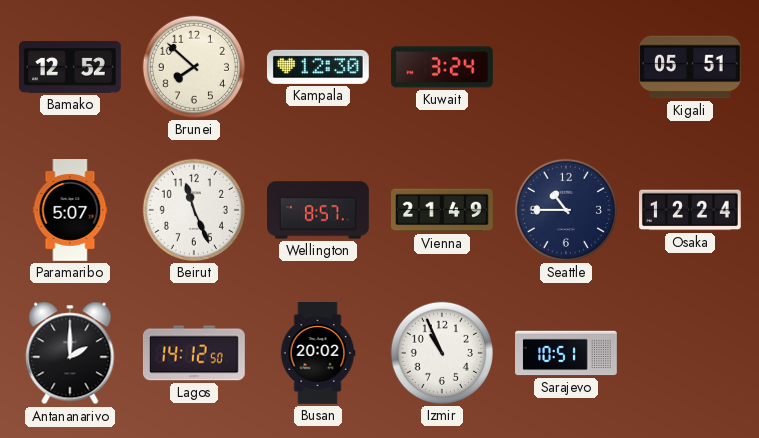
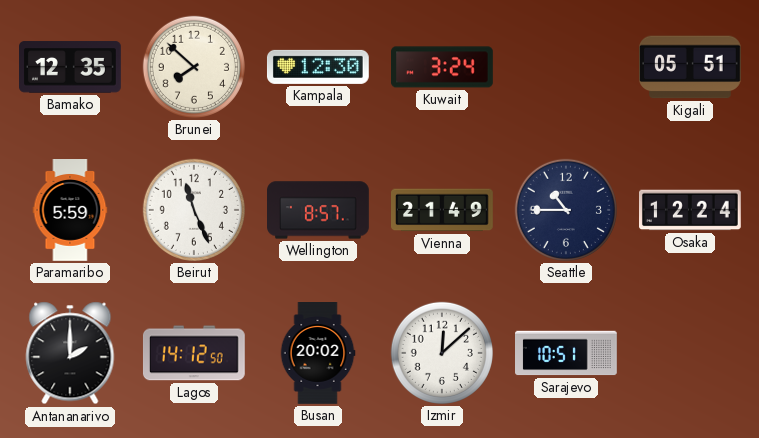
Bamako: 12:52 -> 12:35
Paramaribo: 5:07 -> 5:59
Izmir: 10:56 -> 12:08
